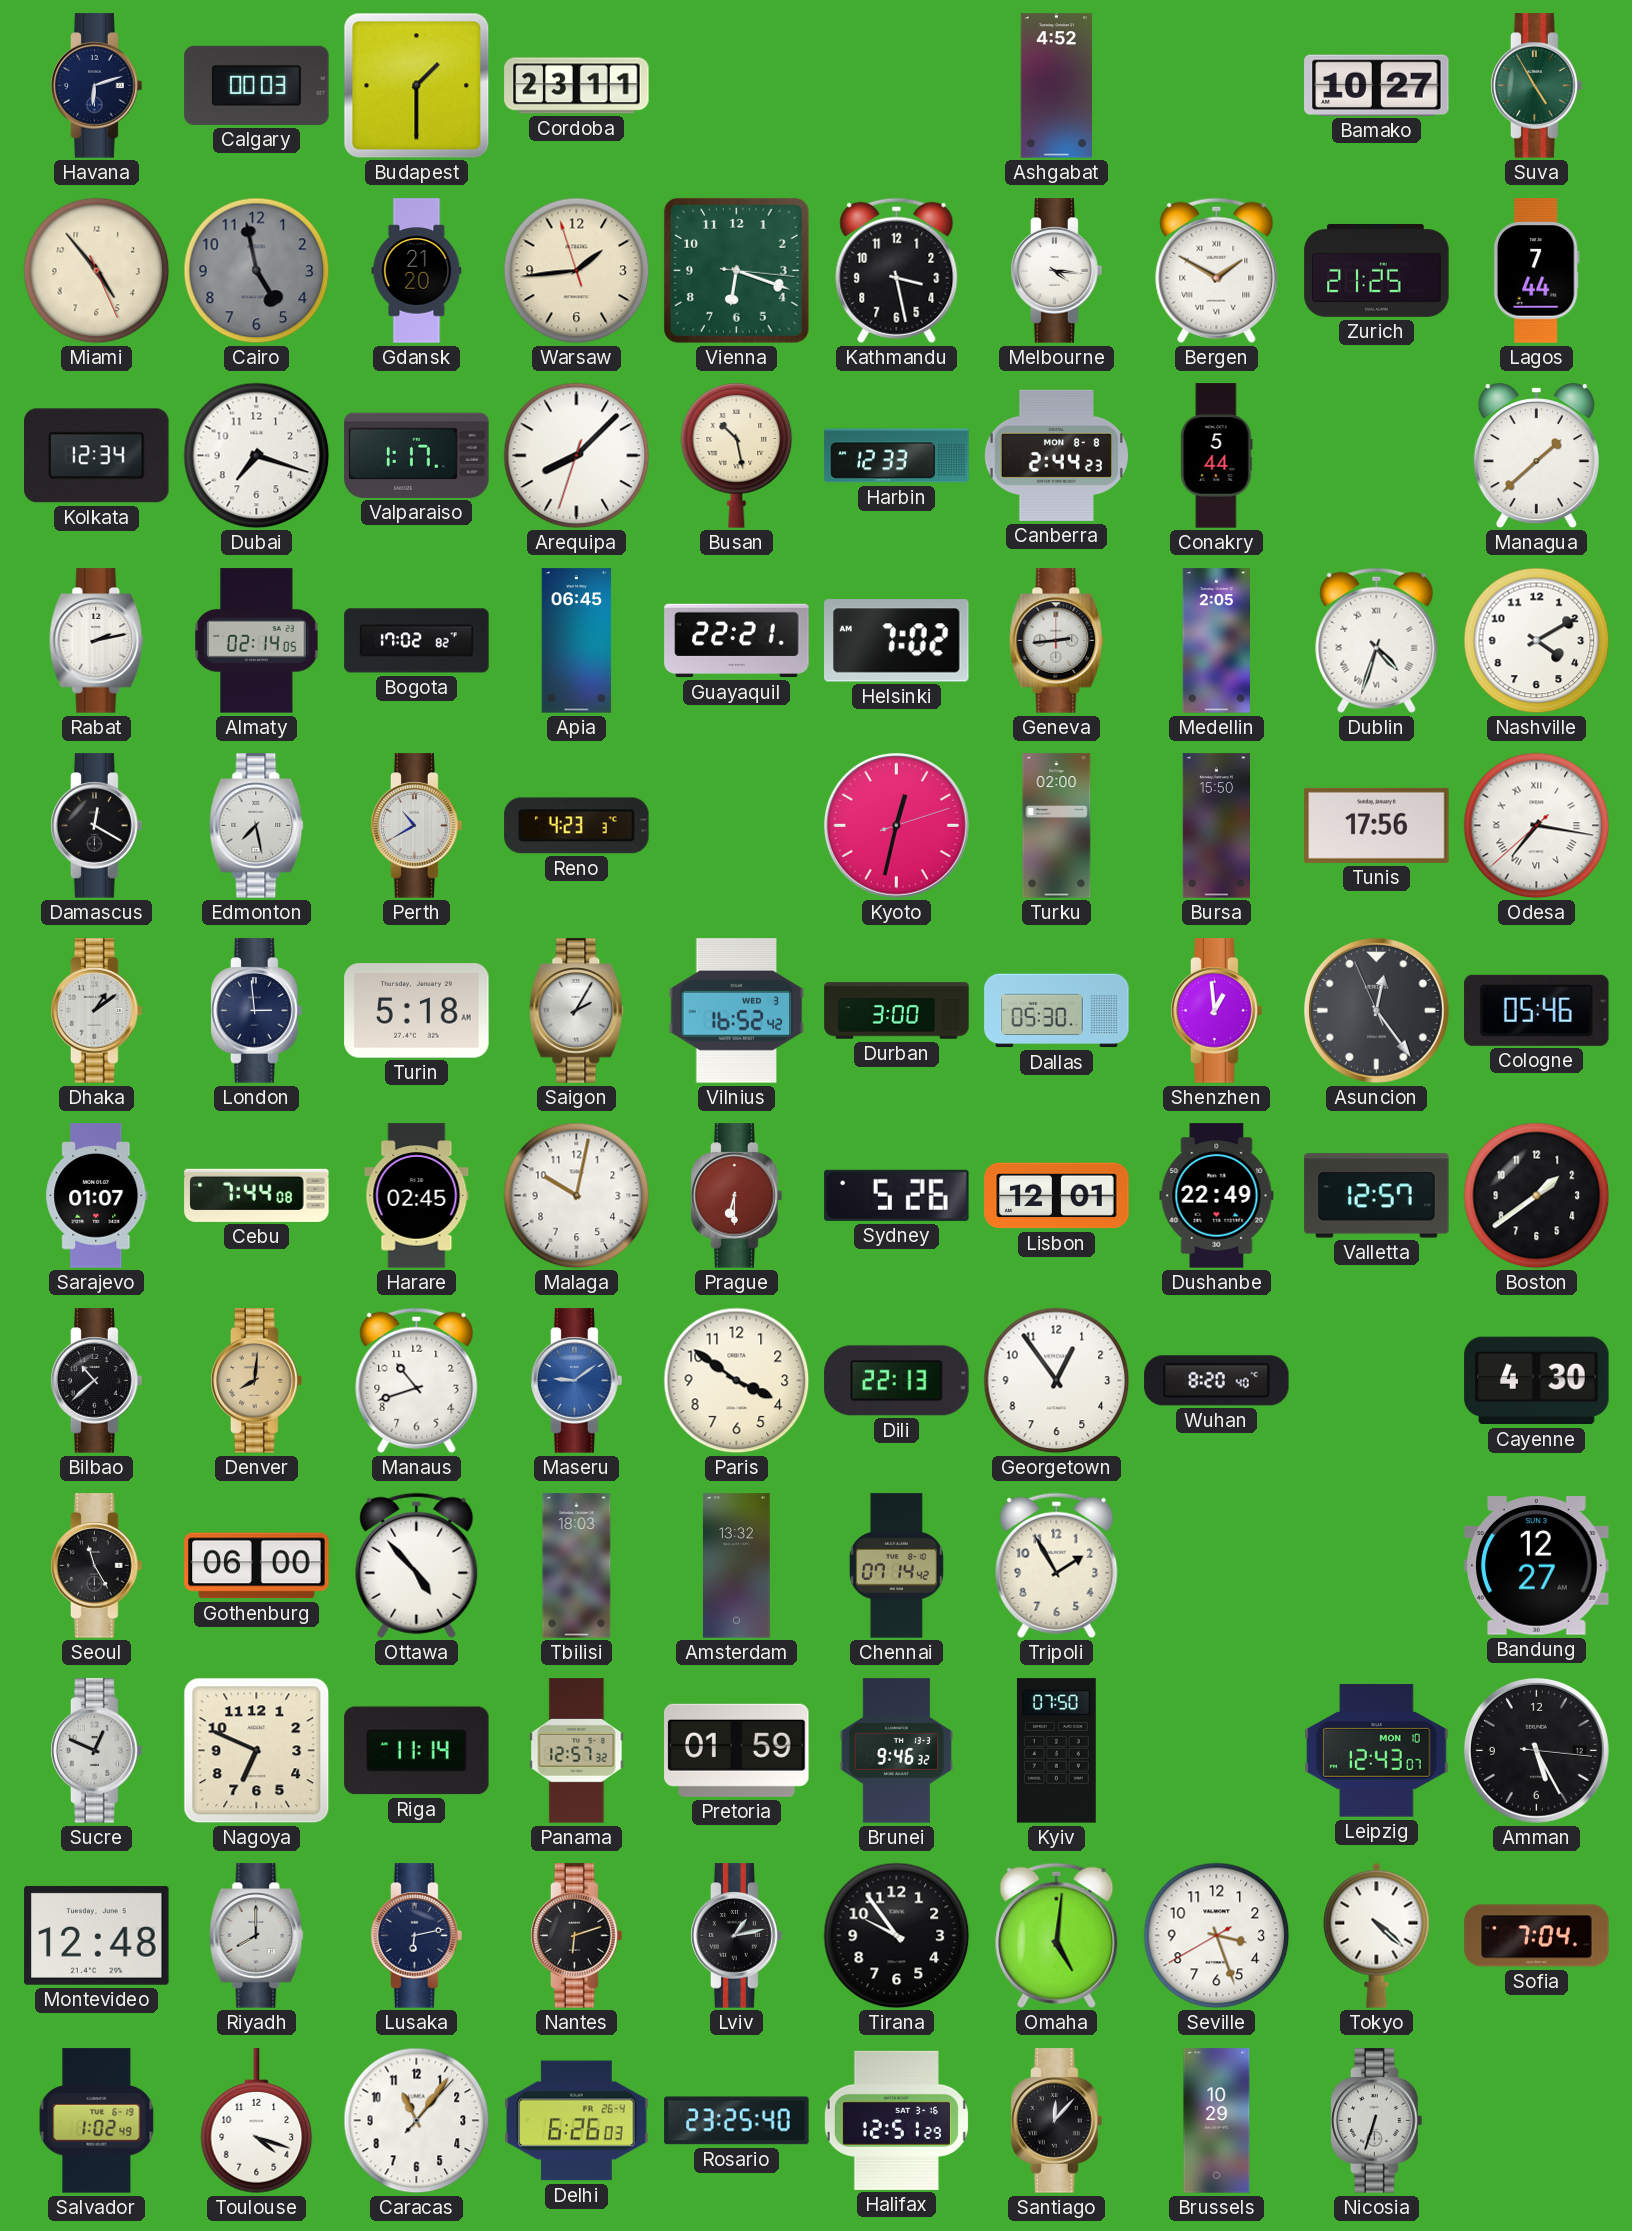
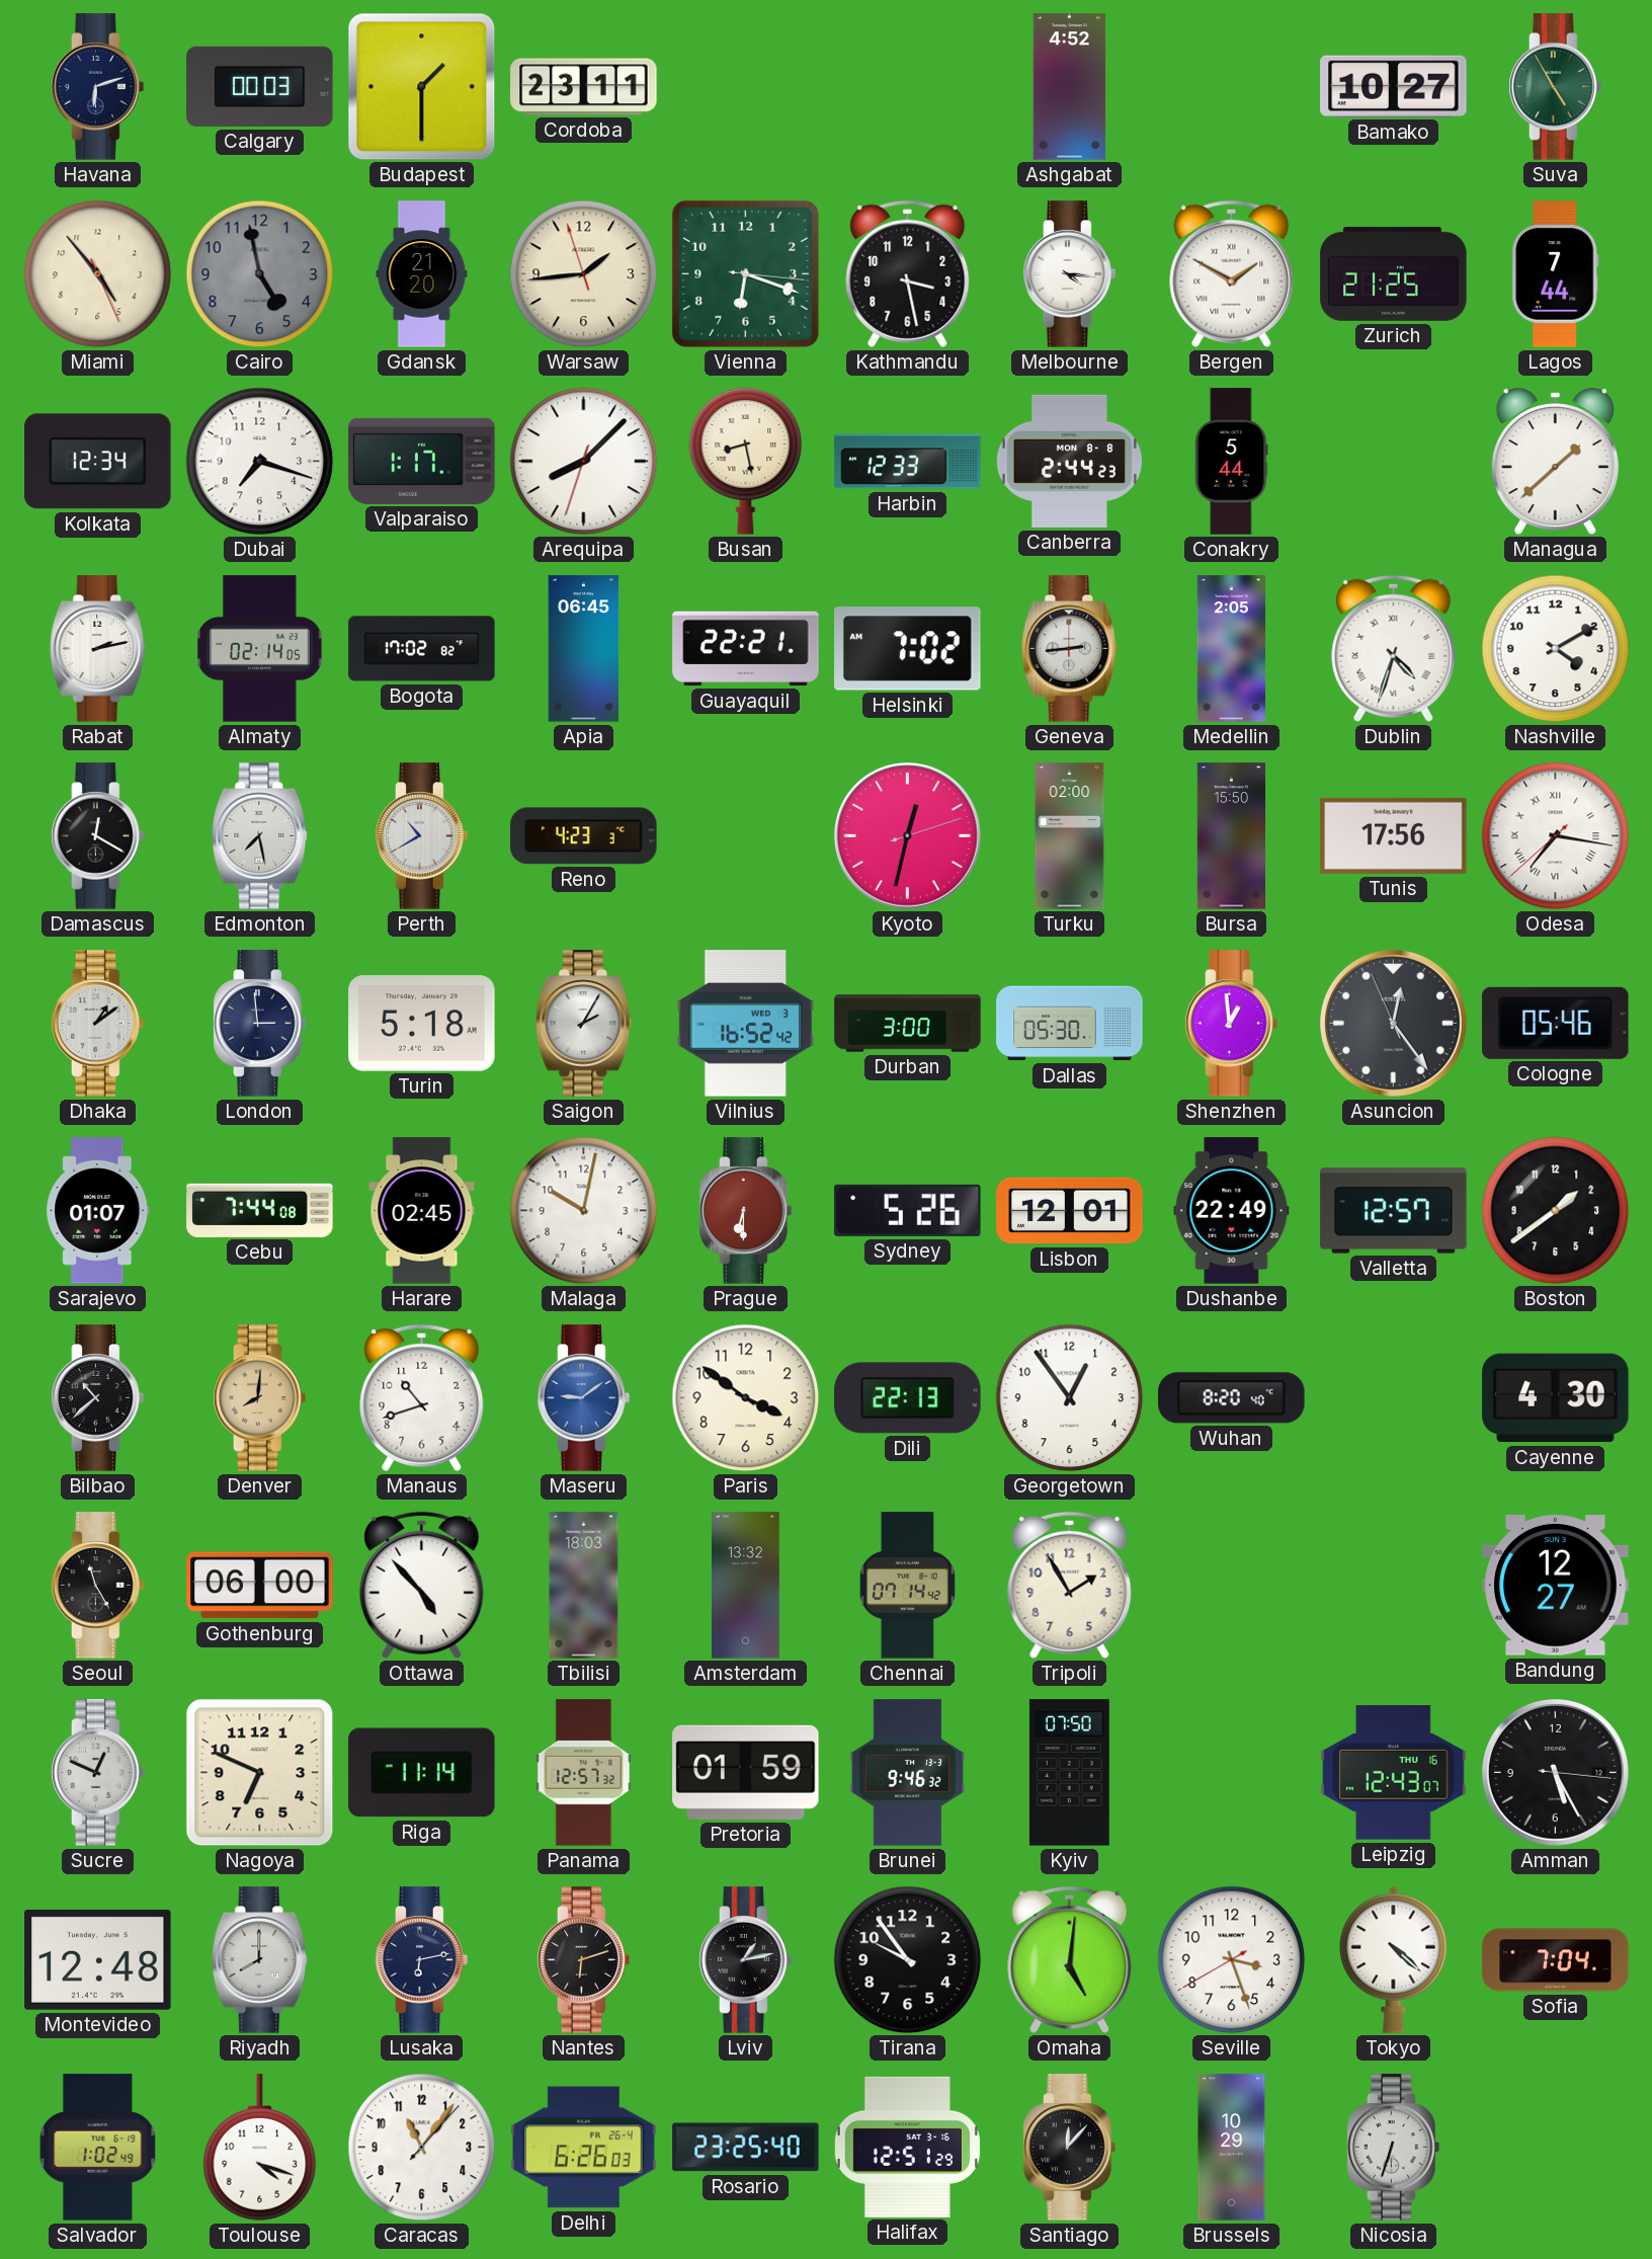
Busan: 10:28 -> 8:28
Leipzig date: MON 10 -> THU 16
